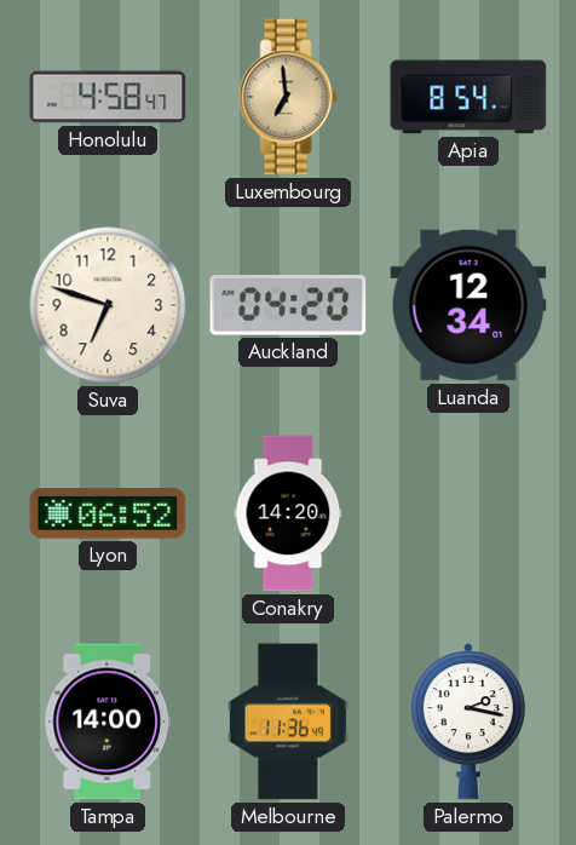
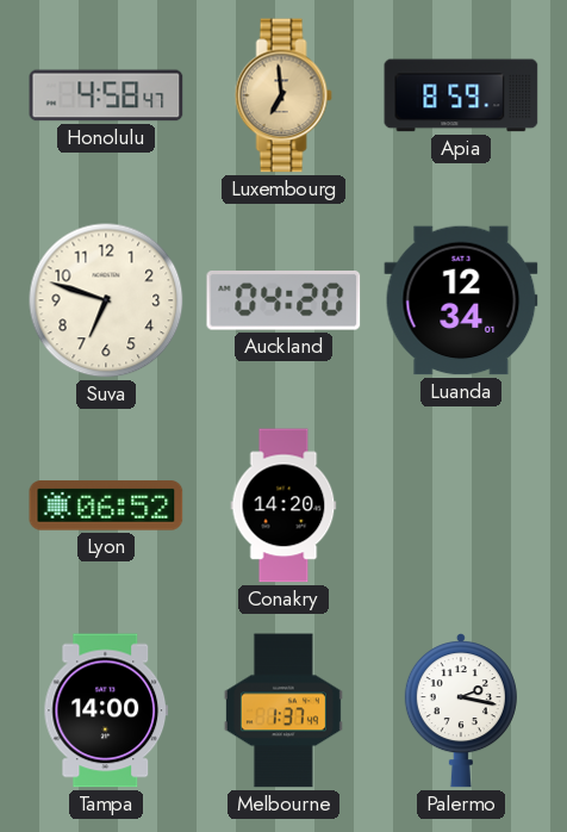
Apia: 8:54 -> 8:59
Melbourne: 11:36 -> 1:37
